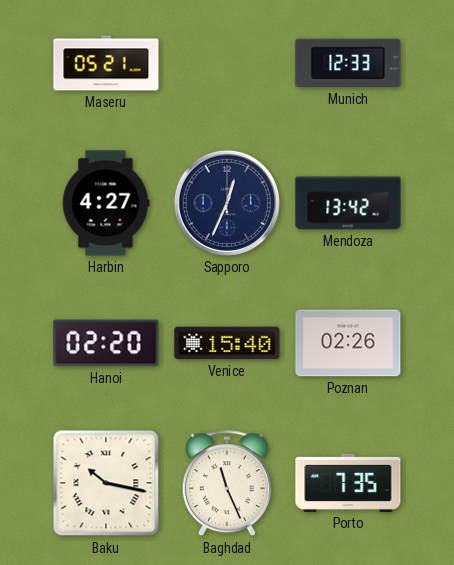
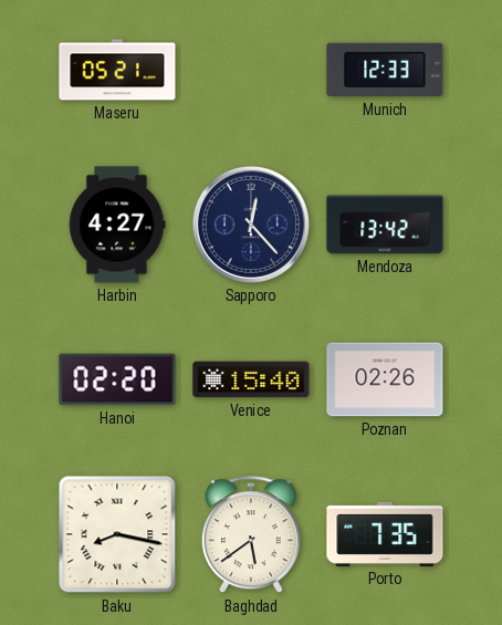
Sapporo: 12:34 -> 12:23
Baku: 10:17 -> 8:17
Baghdad: 11:26 -> 5:39
